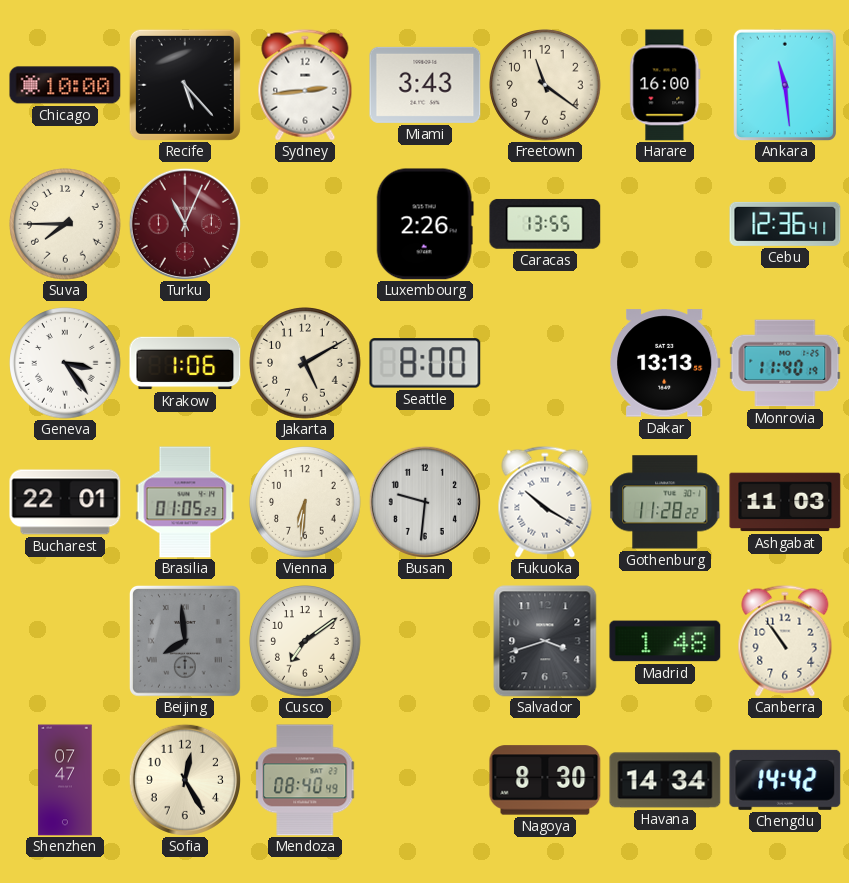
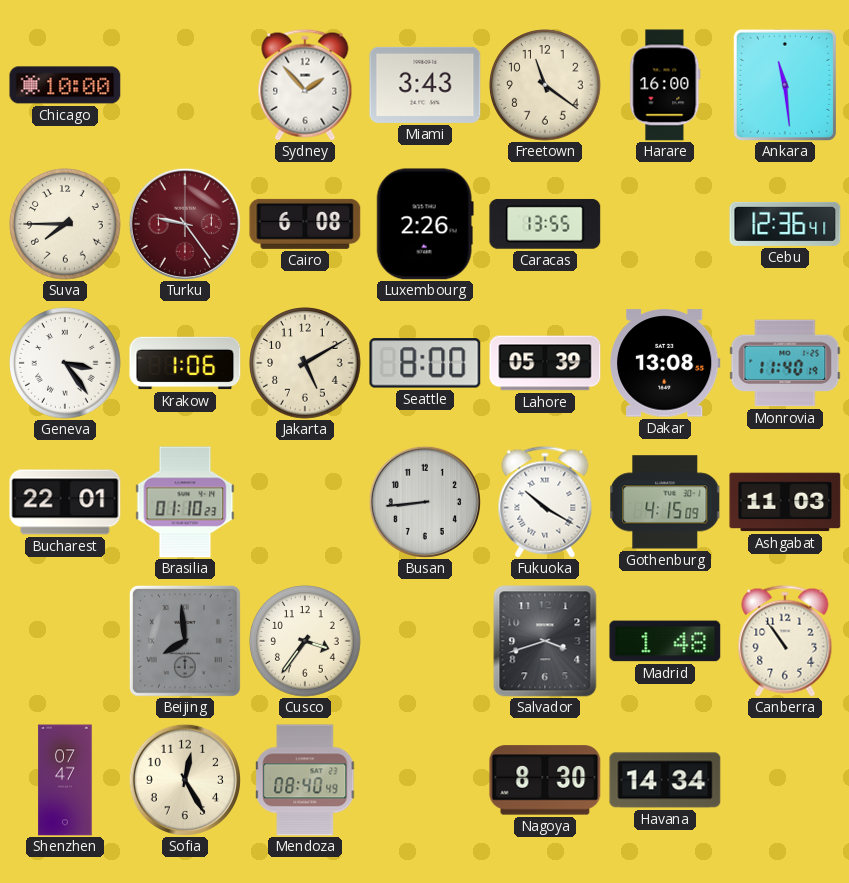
Recife: 5:23 -> none
Sydney: 2:44 -> 1:53
Turku: 11:04 -> 9:24
Cairo: none -> 6:08
Lahore: none -> 05:39
Dakar: 13:13 -> 13:08
Brasilia: 01:05 -> 01:10
Vienna: 6:31 -> none
Busan: 9:31 -> 8:44
Gothenburg: 11:28 -> 4:15
Cusco: 7:09 -> 3:36
Chengdu: 14:42 -> none
